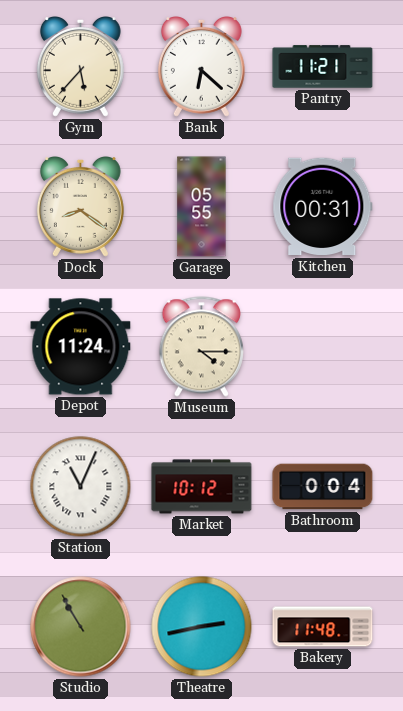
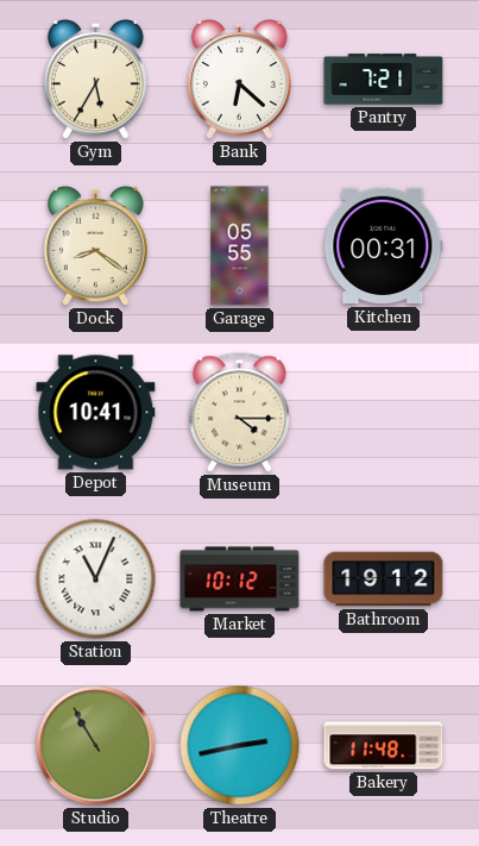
Gym: 5:37 -> 5:35
Pantry: 11:21 -> 7:21
Depot: 11:24 -> 10:41
Bathroom: 0:04 -> 19:12
